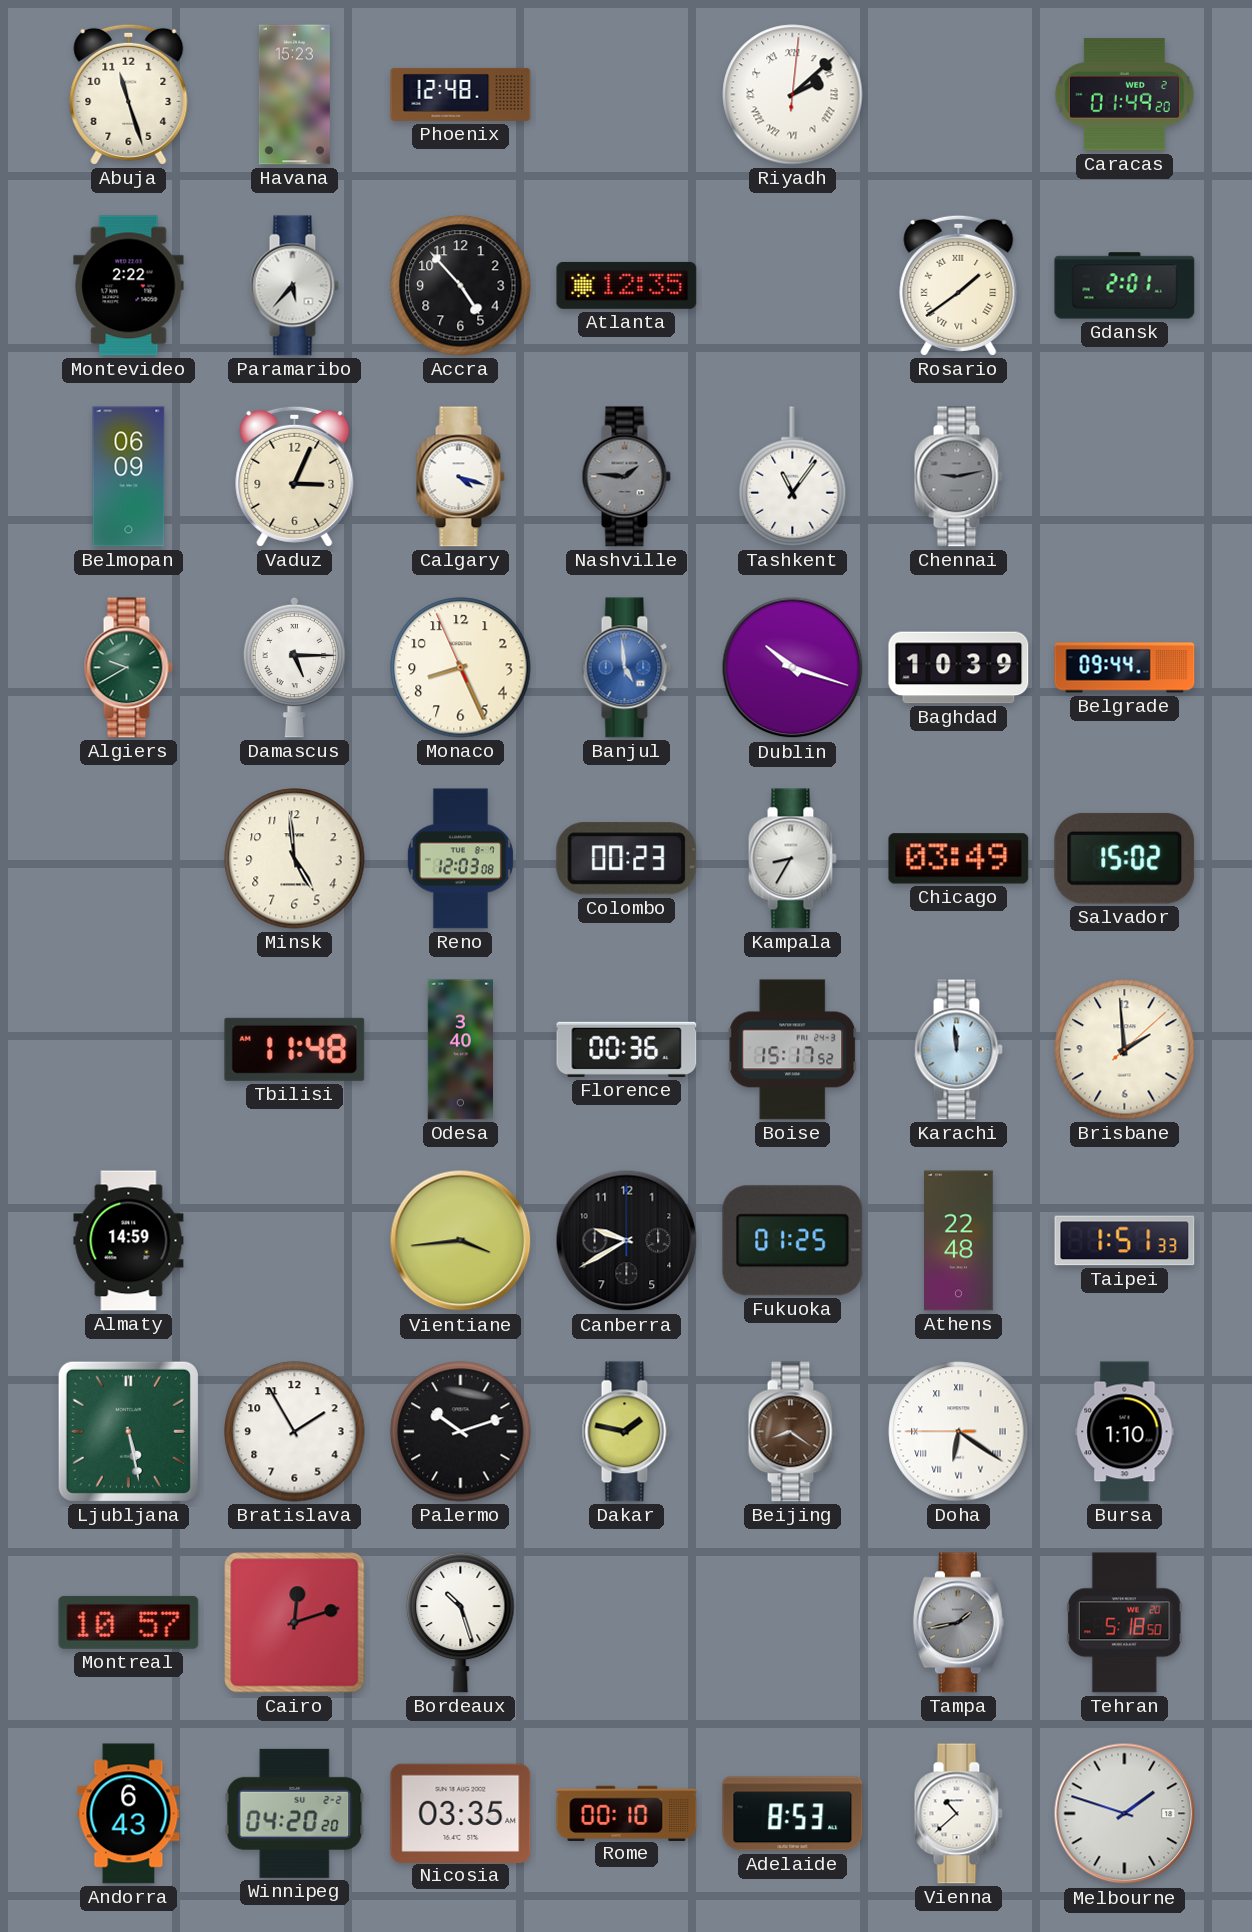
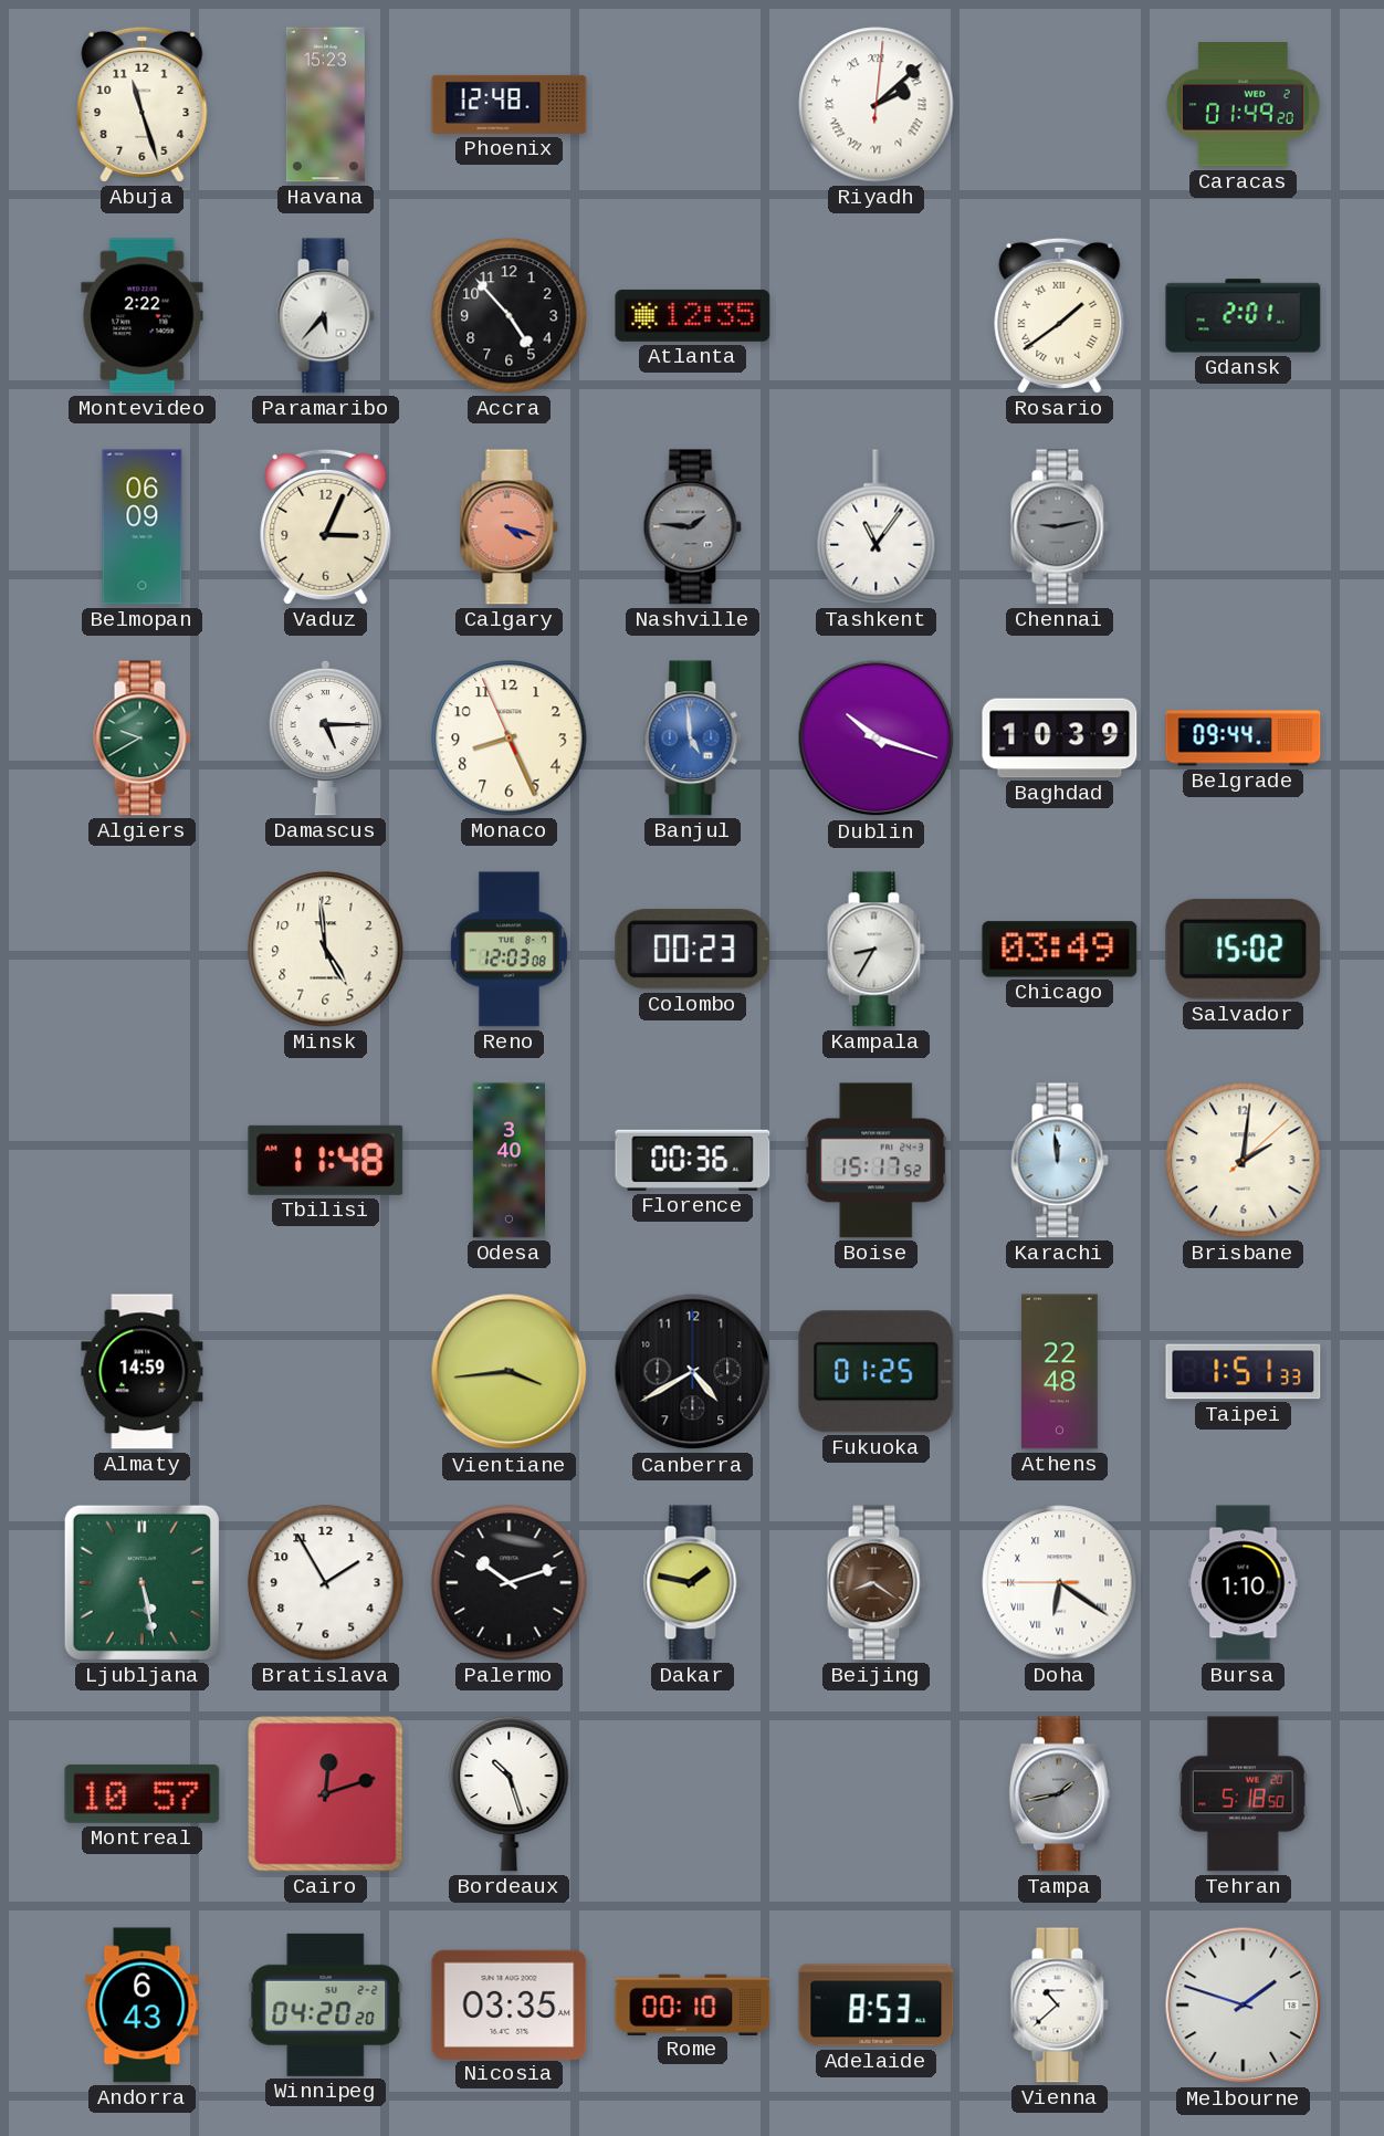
Calgary dial: white -> salmon
Brisbane: 1:59 -> 2:01
Canberra: 9:40 -> 4:40
